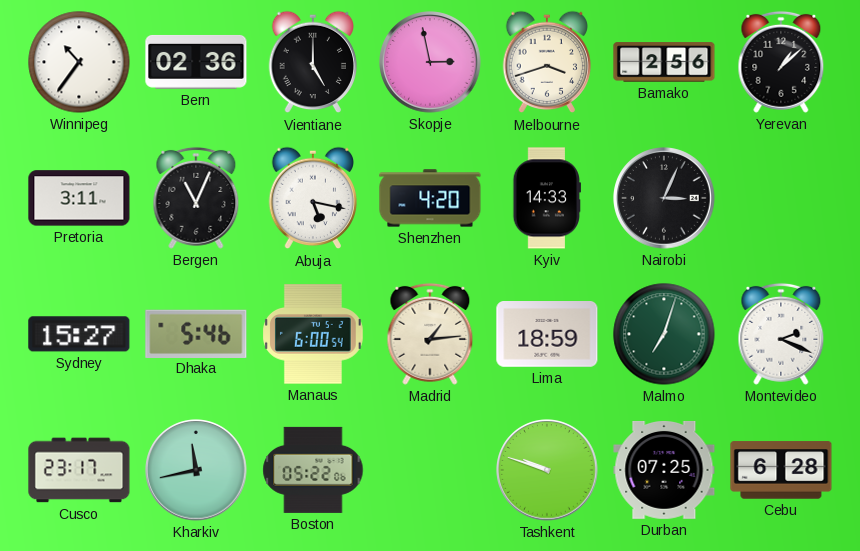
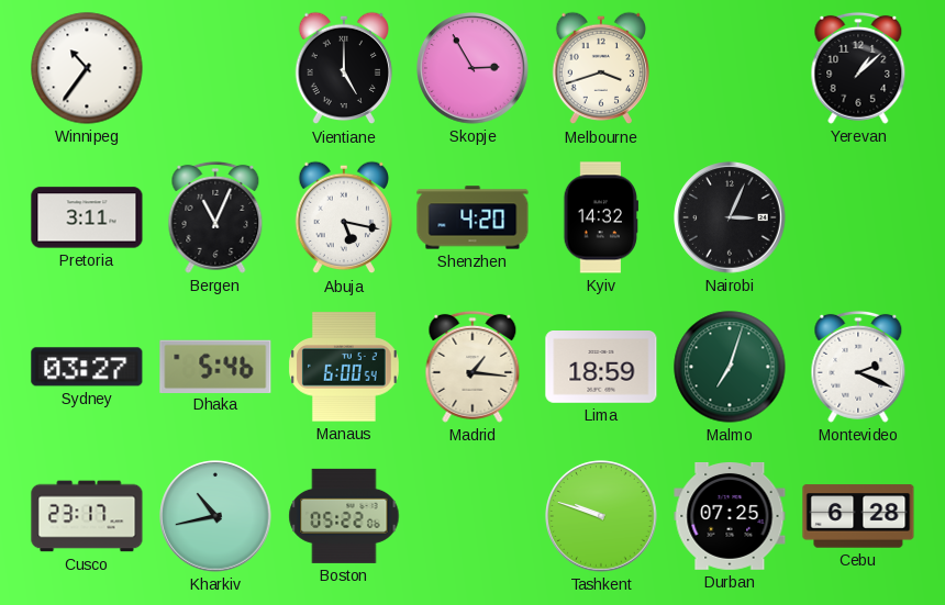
Bern: 02:36 -> none
Skopje: 2:58 -> 2:55
Bamako: 2:56 -> none
Kyiv: 14:33 -> 14:32
Sydney: 15:27 -> 03:27
Madrid: 1:14 -> 1:16
Kharkiv: 11:43 -> 10:43
